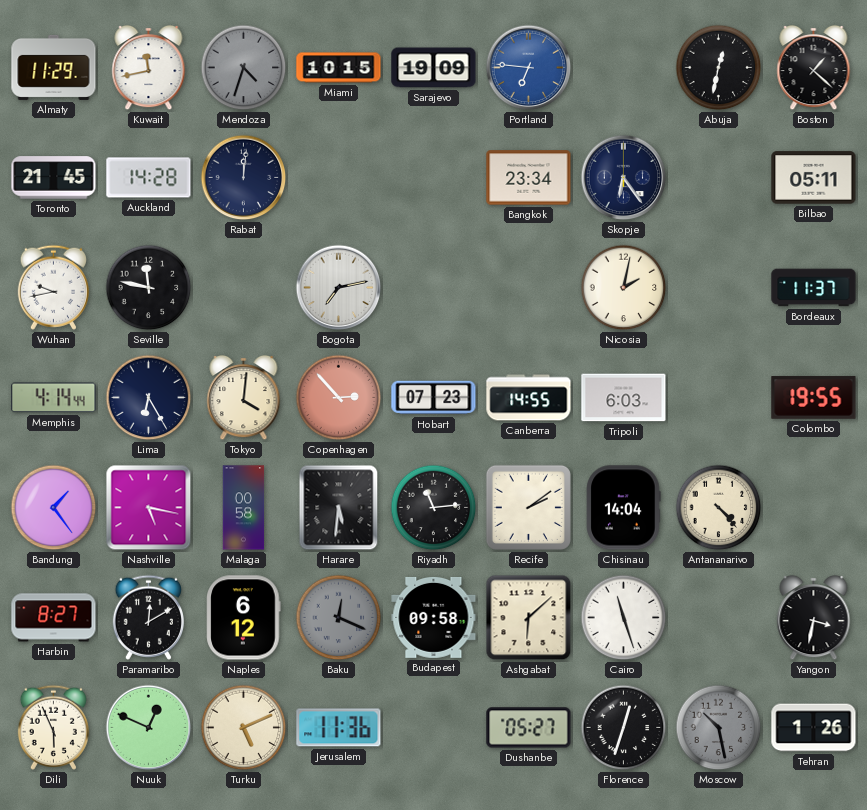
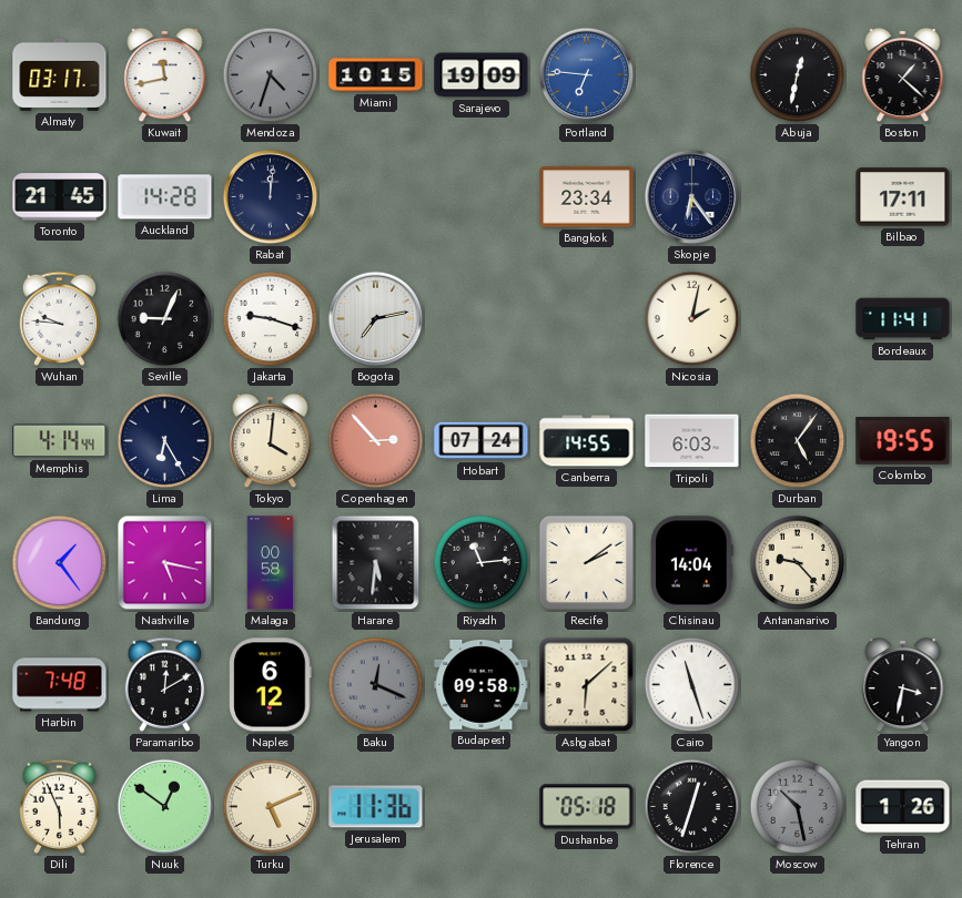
Almaty: 11:29 -> 03:17
Bilbao: 05:11 -> 17:11
Wuhan: 9:43 -> 9:46
Seville: 11:47 -> 9:04
Jakarta: none -> 9:18
Bordeaux: 11:37 -> 11:41
Hobart: 07:23 -> 07:24
Durban: none -> 5:06
Antananarivo: 4:23 -> 9:23
Harbin: 8:27 -> 7:48
Nuuk: 12:49 -> 12:51
Dushanbe: 05:27 -> 05:18
